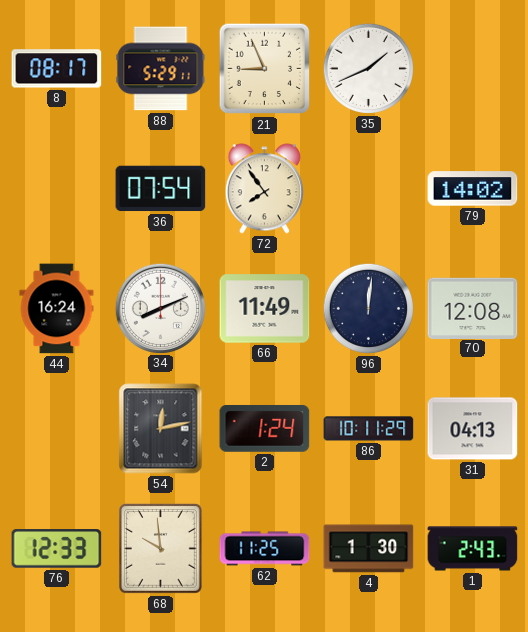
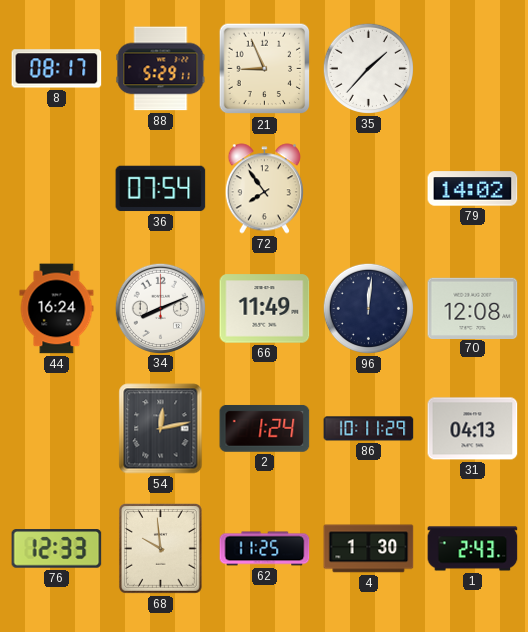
35: 1:41 -> 1:37
